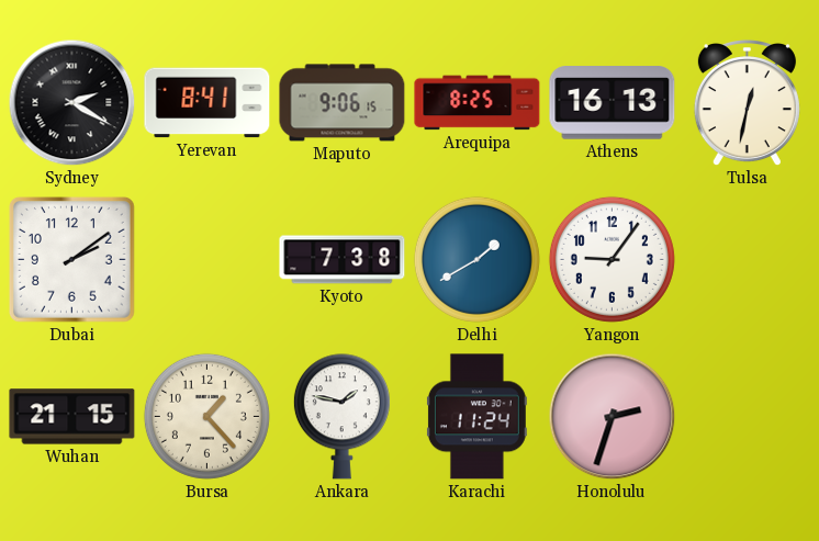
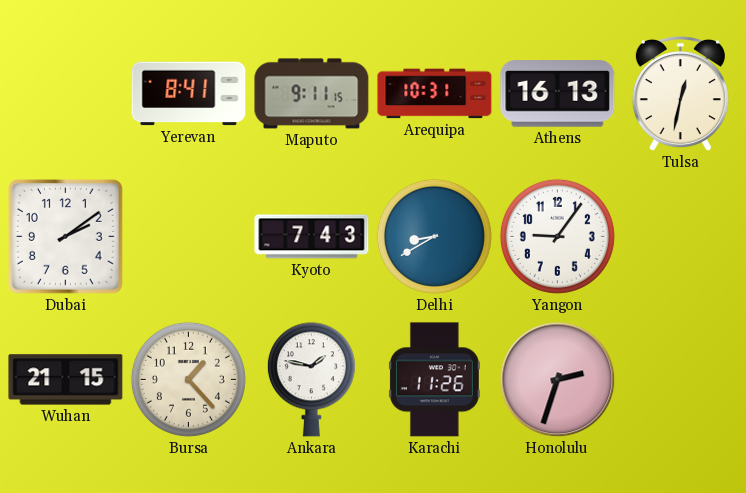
Sydney: 2:20 -> none
Maputo: 9:06 -> 9:11
Arequipa: 8:25 -> 10:31
Kyoto: 7:38 -> 7:43
Delhi: 1:40 -> 8:40
Karachi: 11:24 -> 11:26
